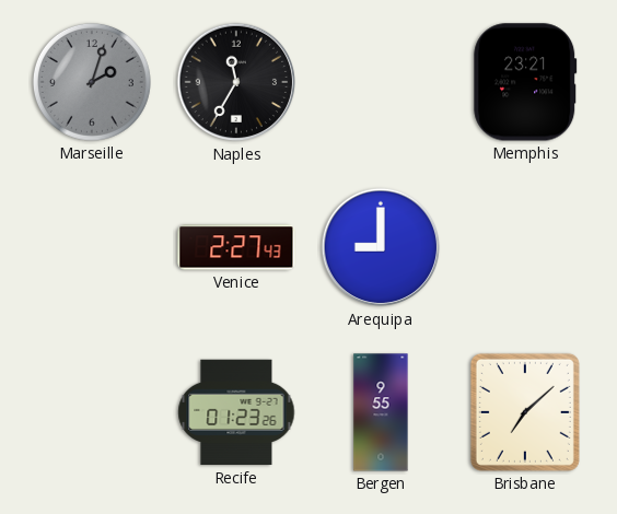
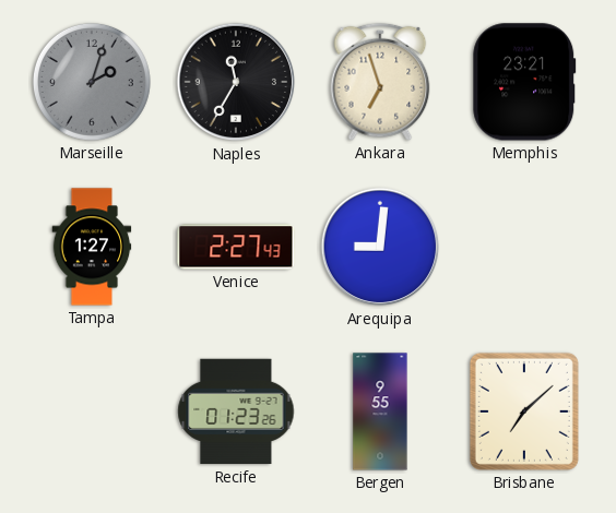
Ankara: none -> 6:57
Tampa: none -> 1:27
Arequipa: 9:00 -> 9:01
